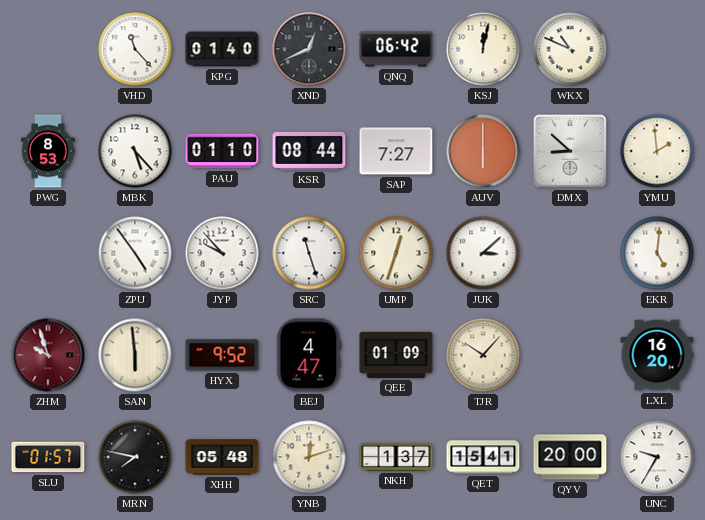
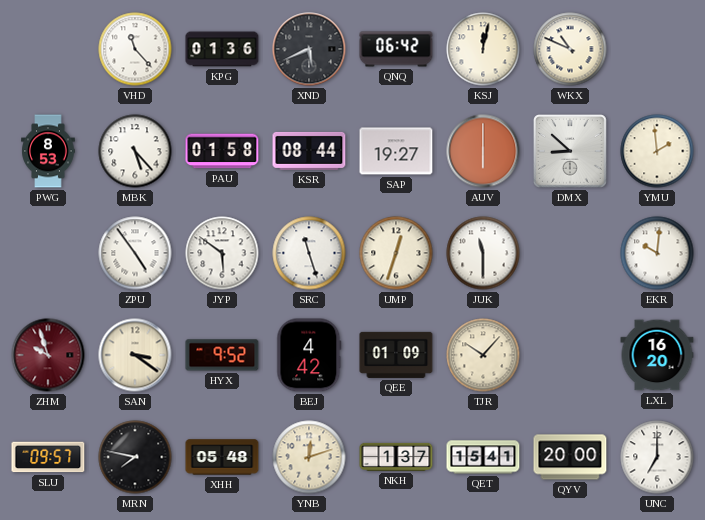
KPG: 01:40 -> 01:36
XND: 12:41 -> 5:41
PAU: 01:10 -> 01:58
SAP: 7:27 -> 19:27
JYP: 9:53 -> 5:51
JUK: 3:08 -> 11:30
EKR: 5:01 -> 10:01
SAN: 5:59 -> 3:21
BEJ: 4:47 -> 4:42
SLU: 01:57 -> 09:57
UNC: 9:35 -> 7:00
